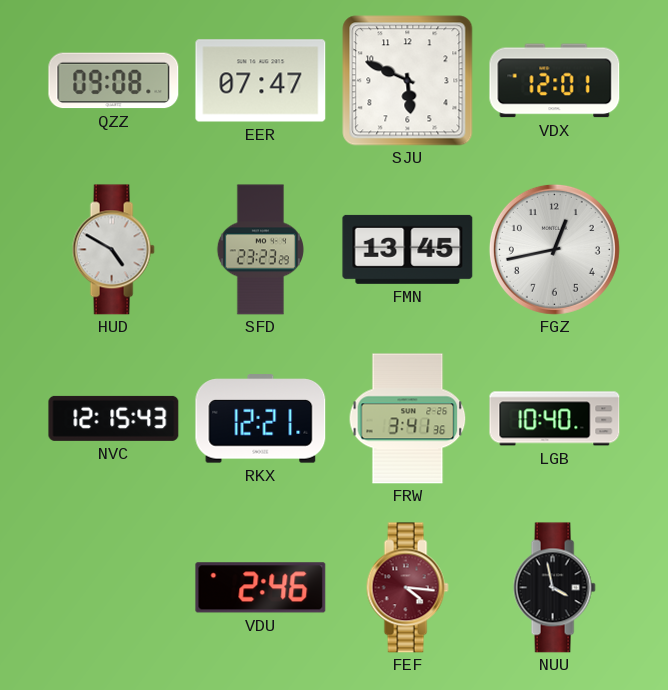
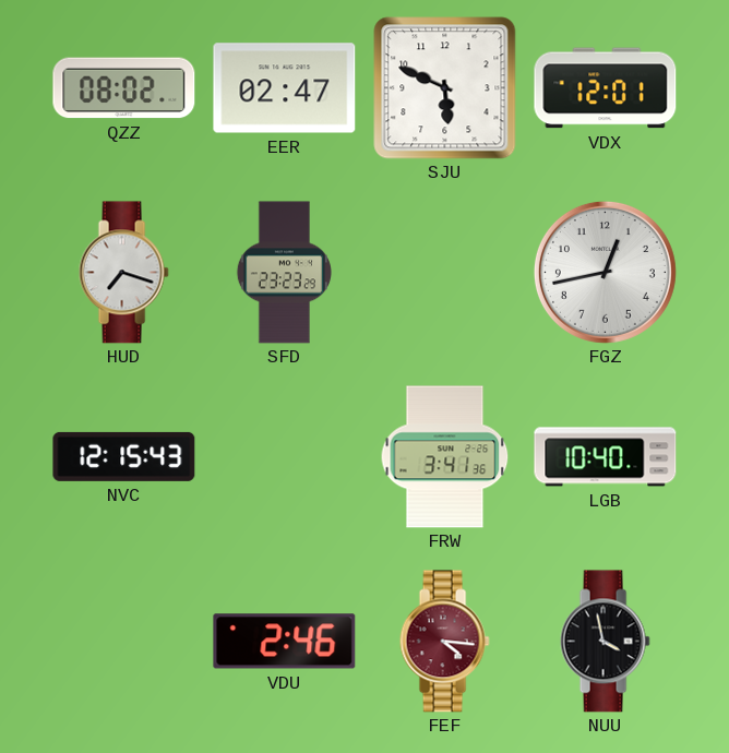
QZZ: 09:08 -> 08:02
EER: 07:47 -> 02:47
HUD: 4:50 -> 7:18
FMN: 13:45 -> none
RKX: 12:21 -> none
